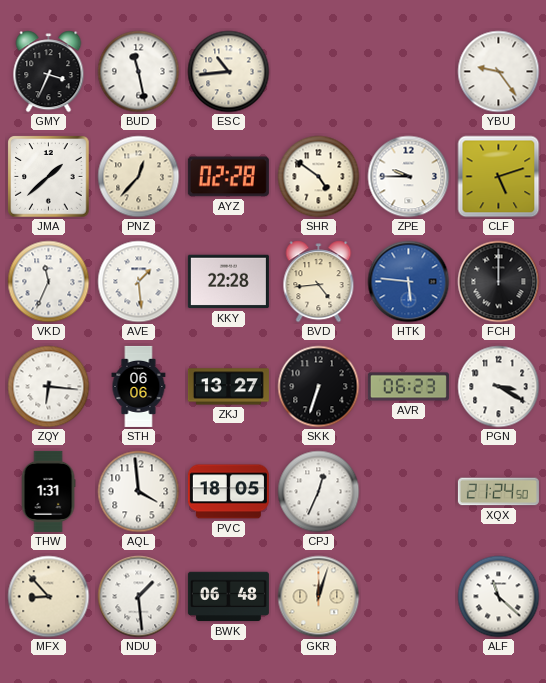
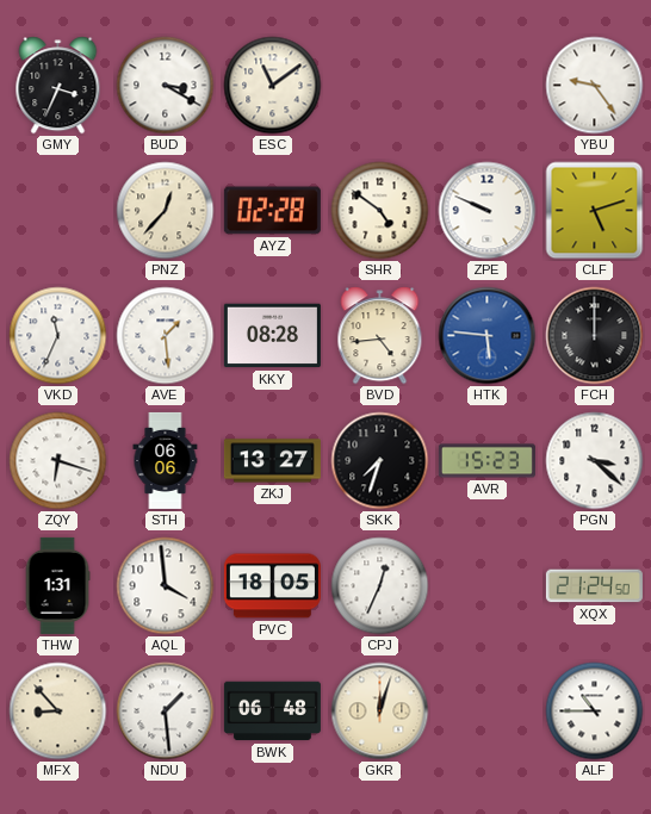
BUD: 11:28 -> 3:20
ESC: 10:44 -> 11:09
JMA: 1:38 -> none
ZPE: 9:45 -> 9:49
KKY: 22:28 -> 08:28
ZQY: 6:16 -> 6:18
SKK: 6:33 -> 7:33
AVR: 06:23 -> 15:23
PGN: 3:20 -> 3:22
ALF: 11:22 -> 10:45
